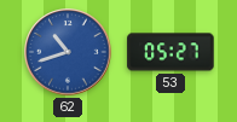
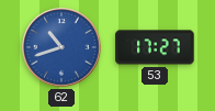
53: 05:27 -> 17:27
